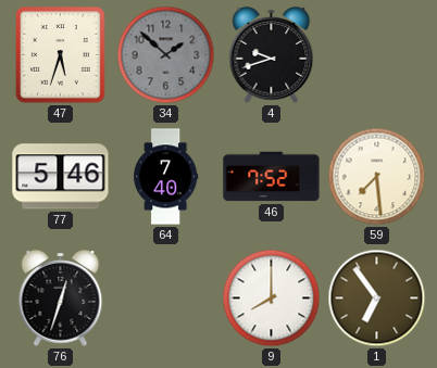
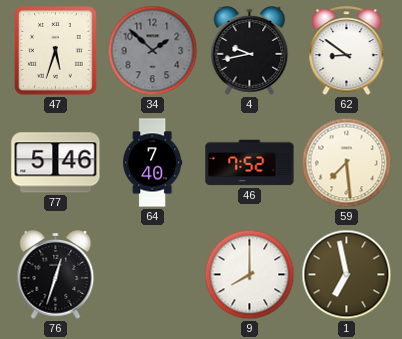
4: 9:42 -> 9:43
62: none -> 8:51
1: 6:54 -> 6:58
